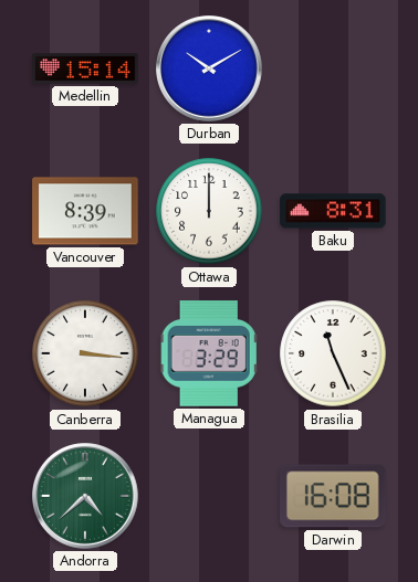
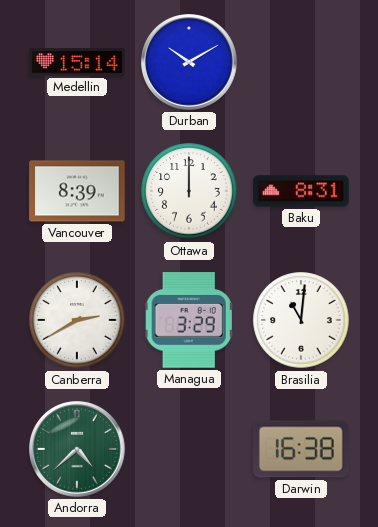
Canberra: 3:16 -> 2:40
Brasilia: 11:26 -> 11:01
Darwin: 16:08 -> 16:38
